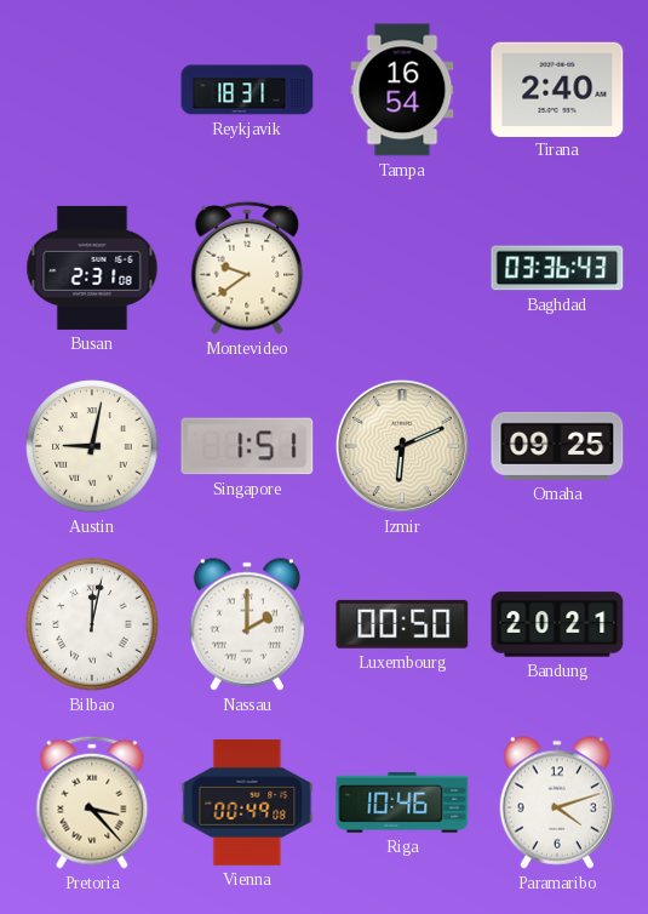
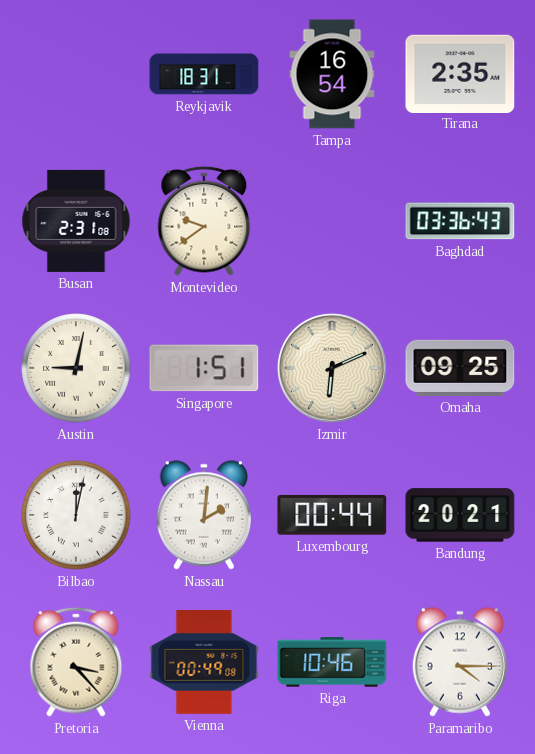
Tirana: 2:40 -> 2:35
Nassau: 2:00 -> 2:01
Luxembourg: 00:50 -> 00:44
Paramaribo: 4:12 -> 4:15
